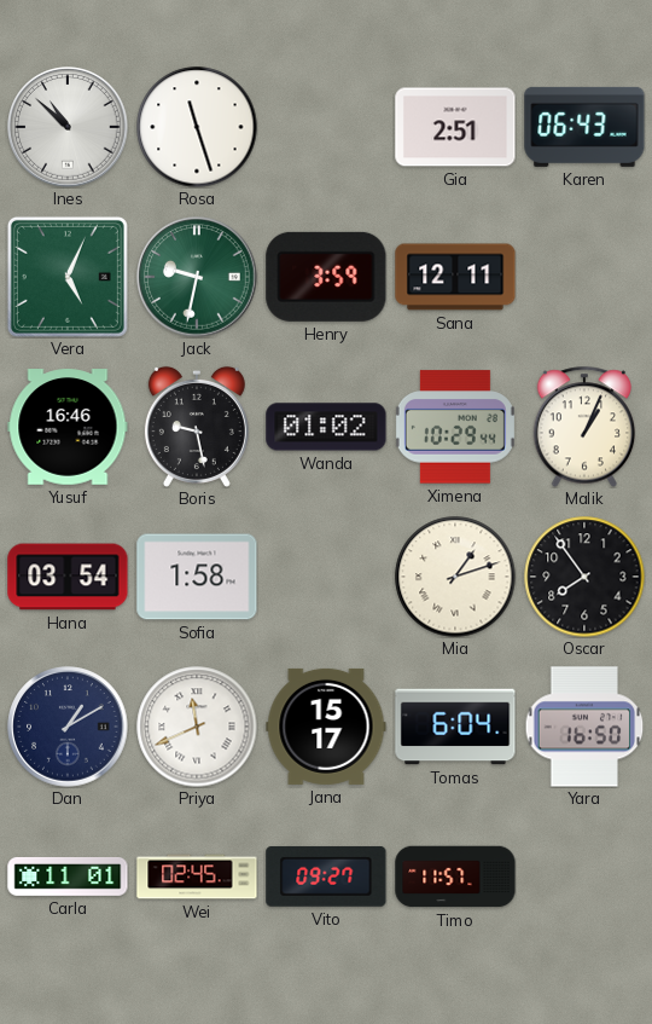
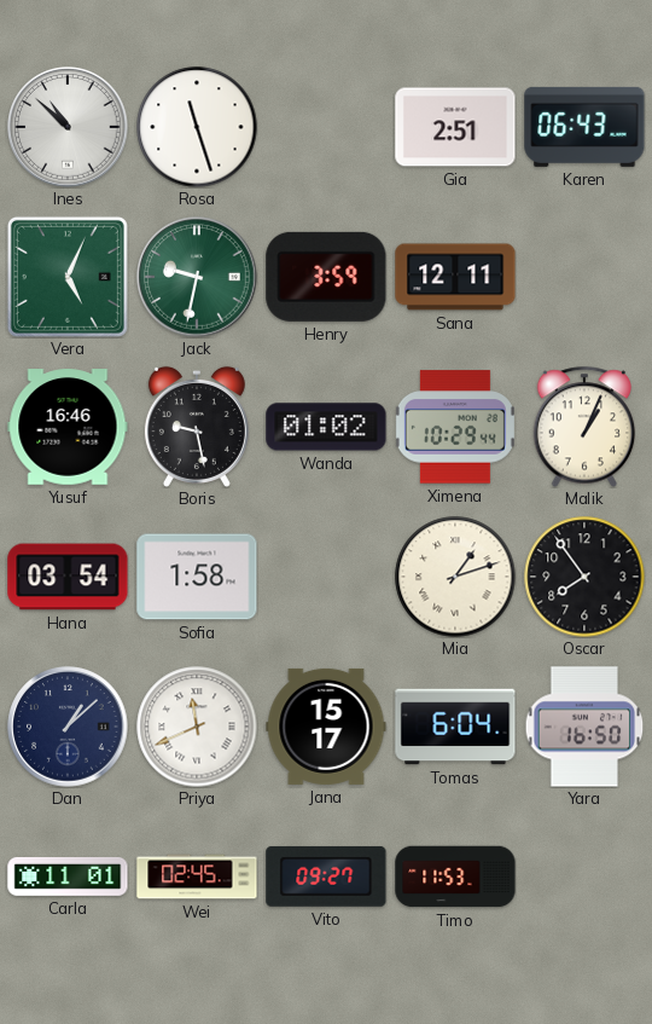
Dan: 1:10 -> 1:08
Timo: 11:57 -> 11:53
